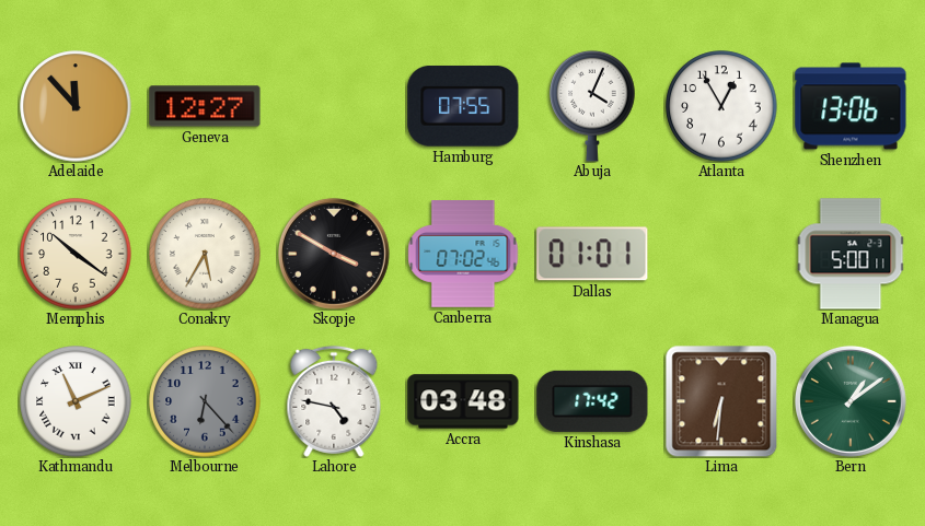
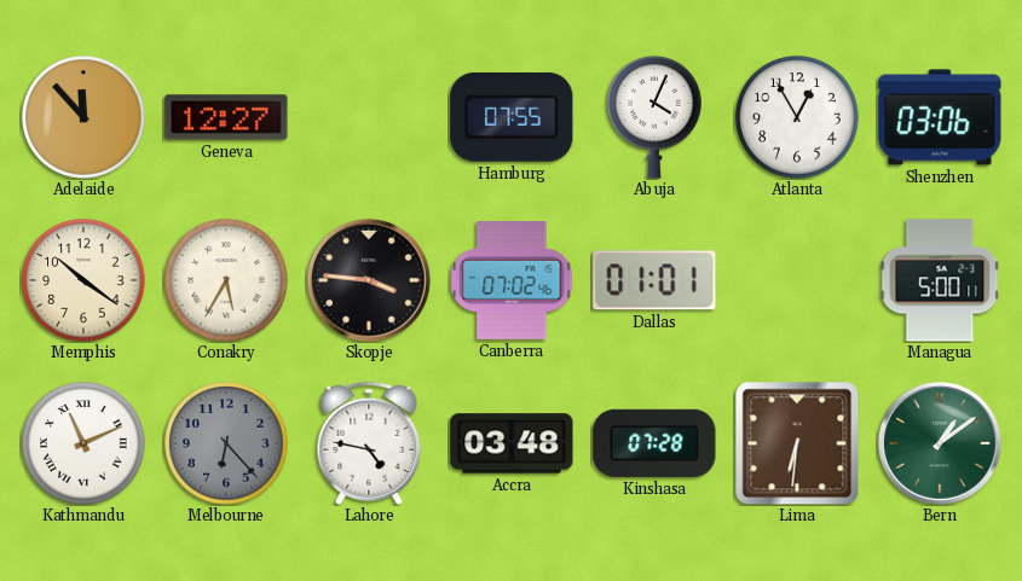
Shenzhen: 13:06 -> 03:06
Skopje: 3:50 -> 3:46
Kinshasa: 17:42 -> 07:28
